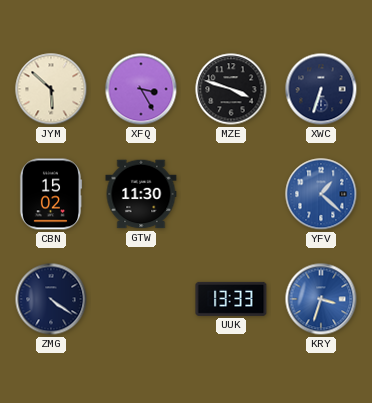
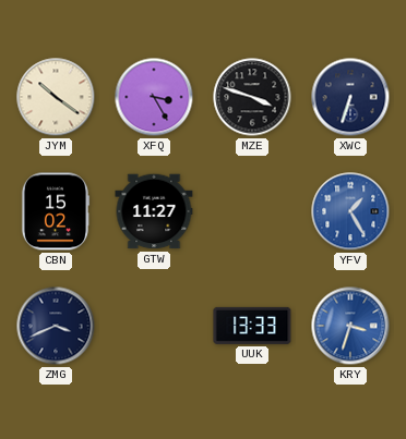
JYM: 5:52 -> 10:21
GTW: 11:30 -> 11:27
YFV: 1:22 -> 1:25
ZMG: 4:21 -> 3:41
